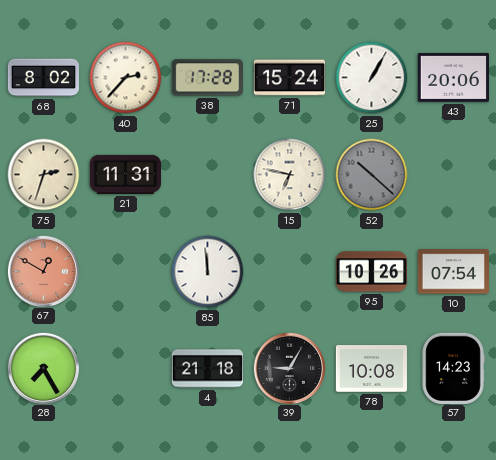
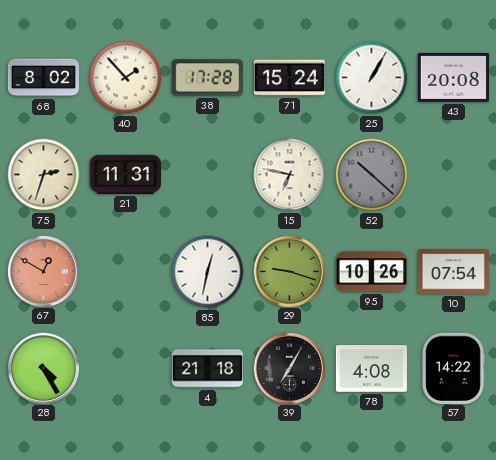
40: 2:37 -> 1:53
43: 20:06 -> 20:08
85: 11:59 -> 12:32
29: none -> 9:18
28: 7:25 -> 4:25
39: 9:05 -> 7:05
78: 10:08 -> 4:08
57: 14:23 -> 14:22
